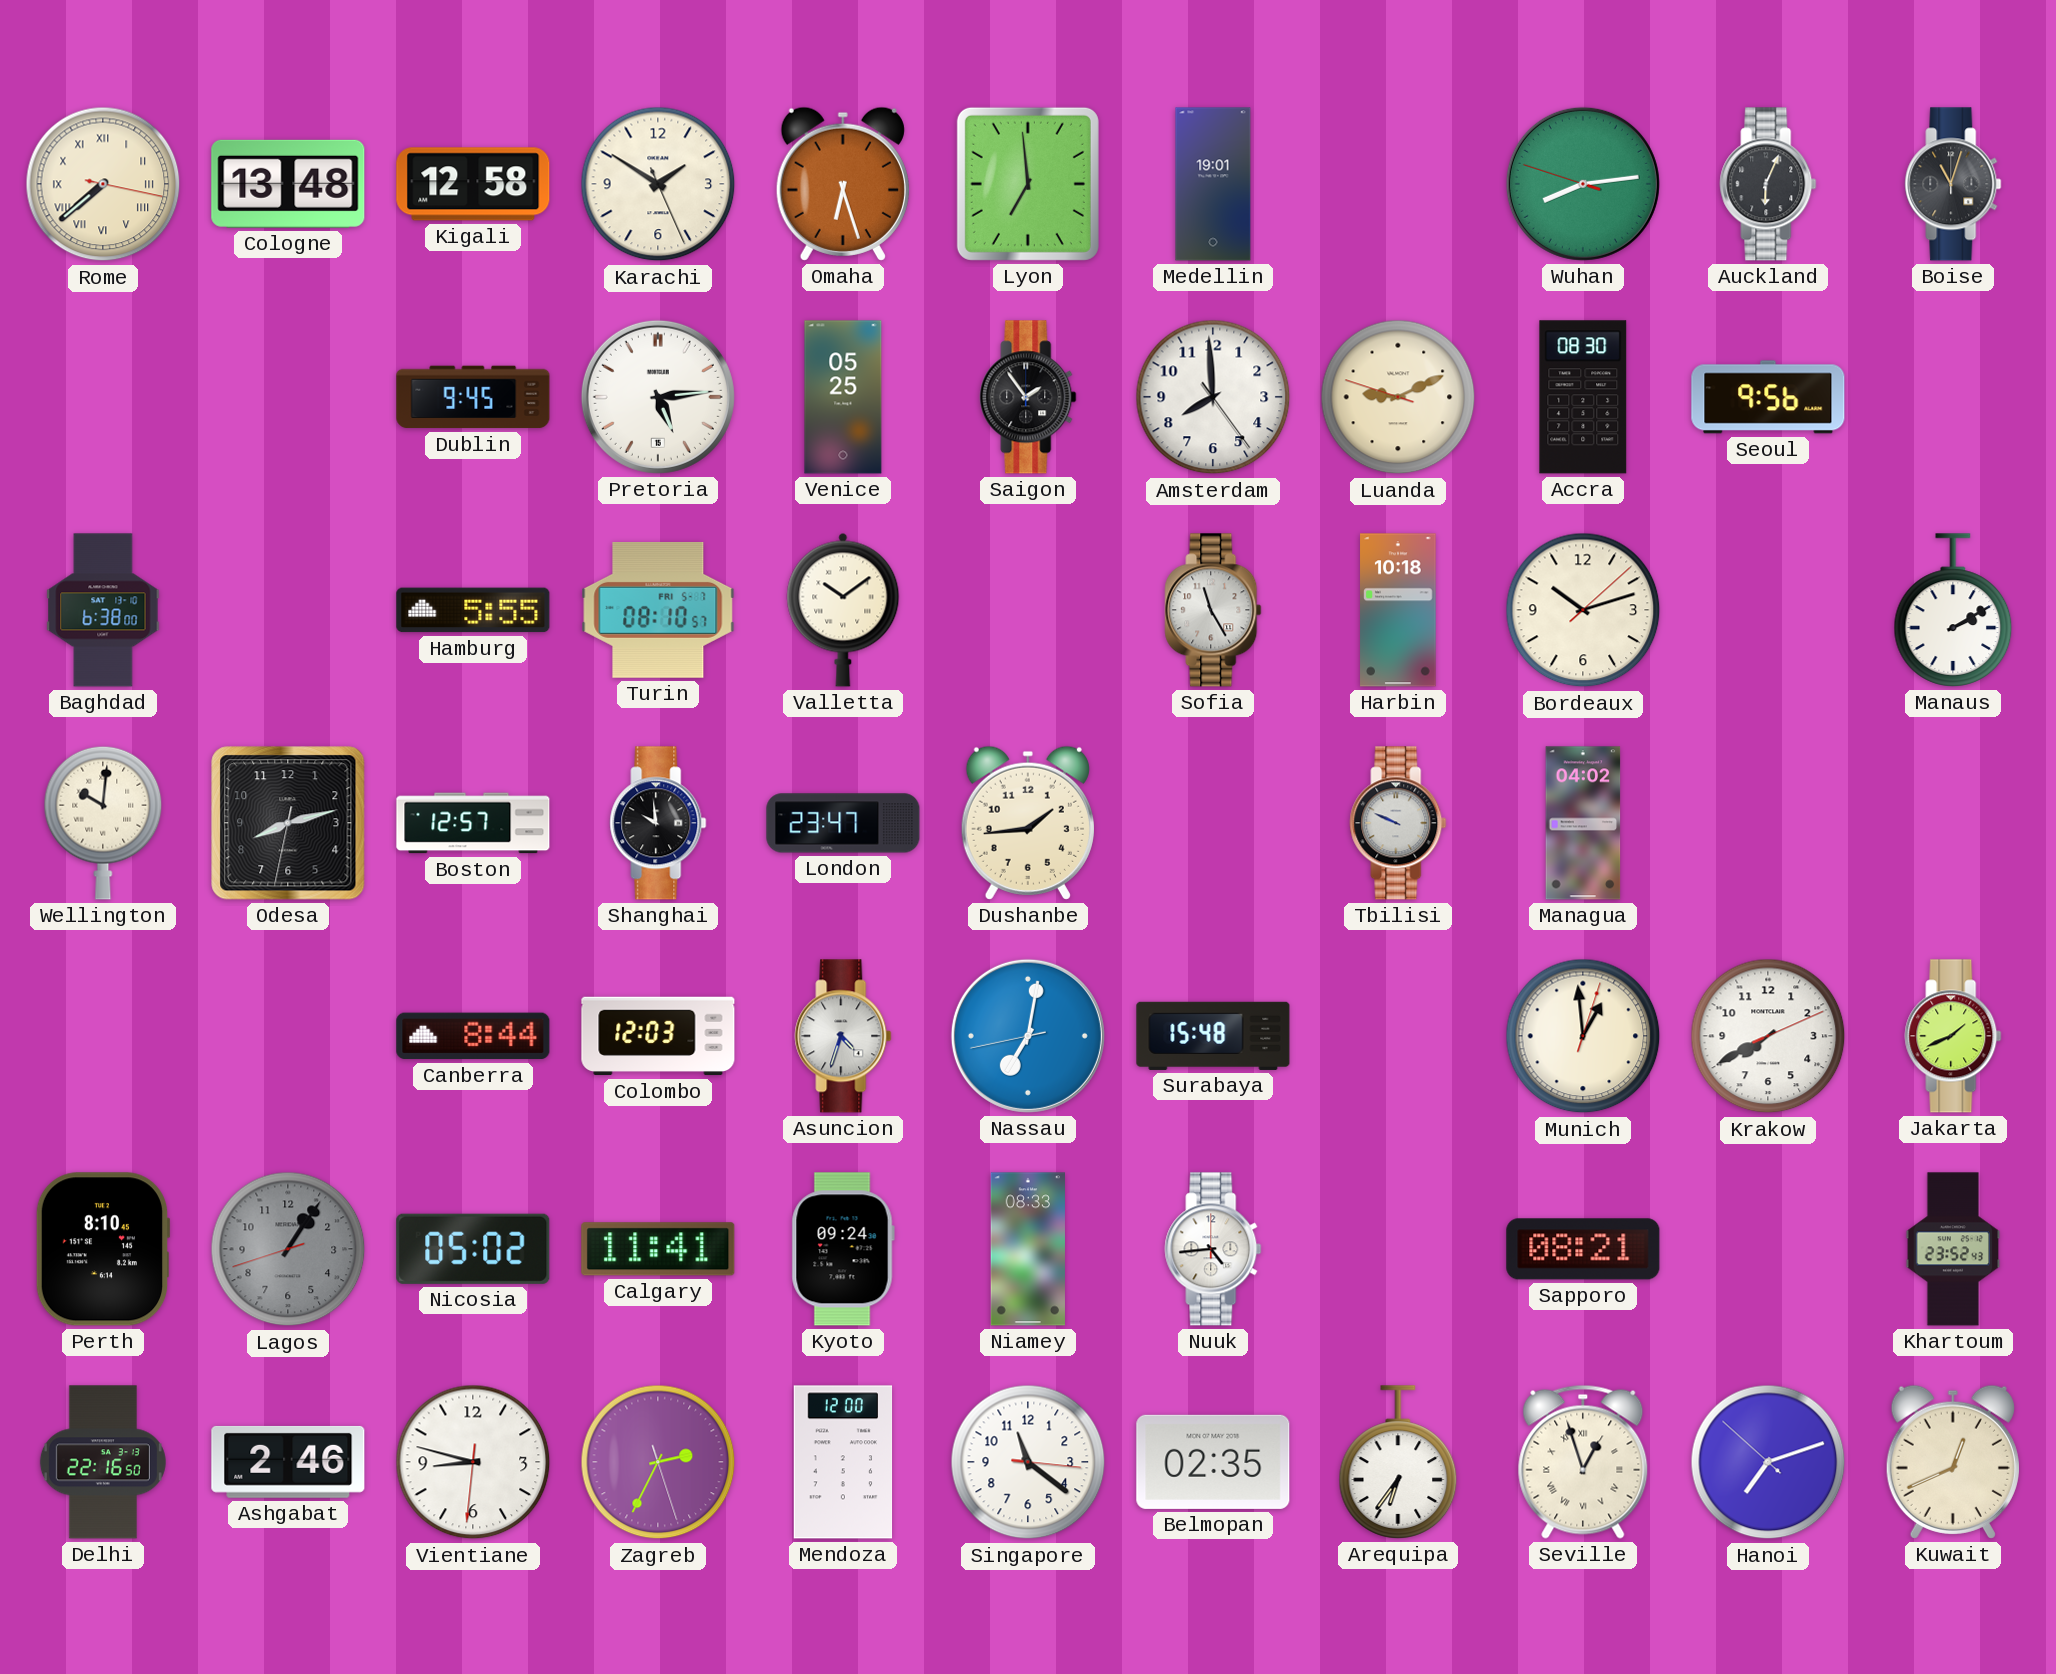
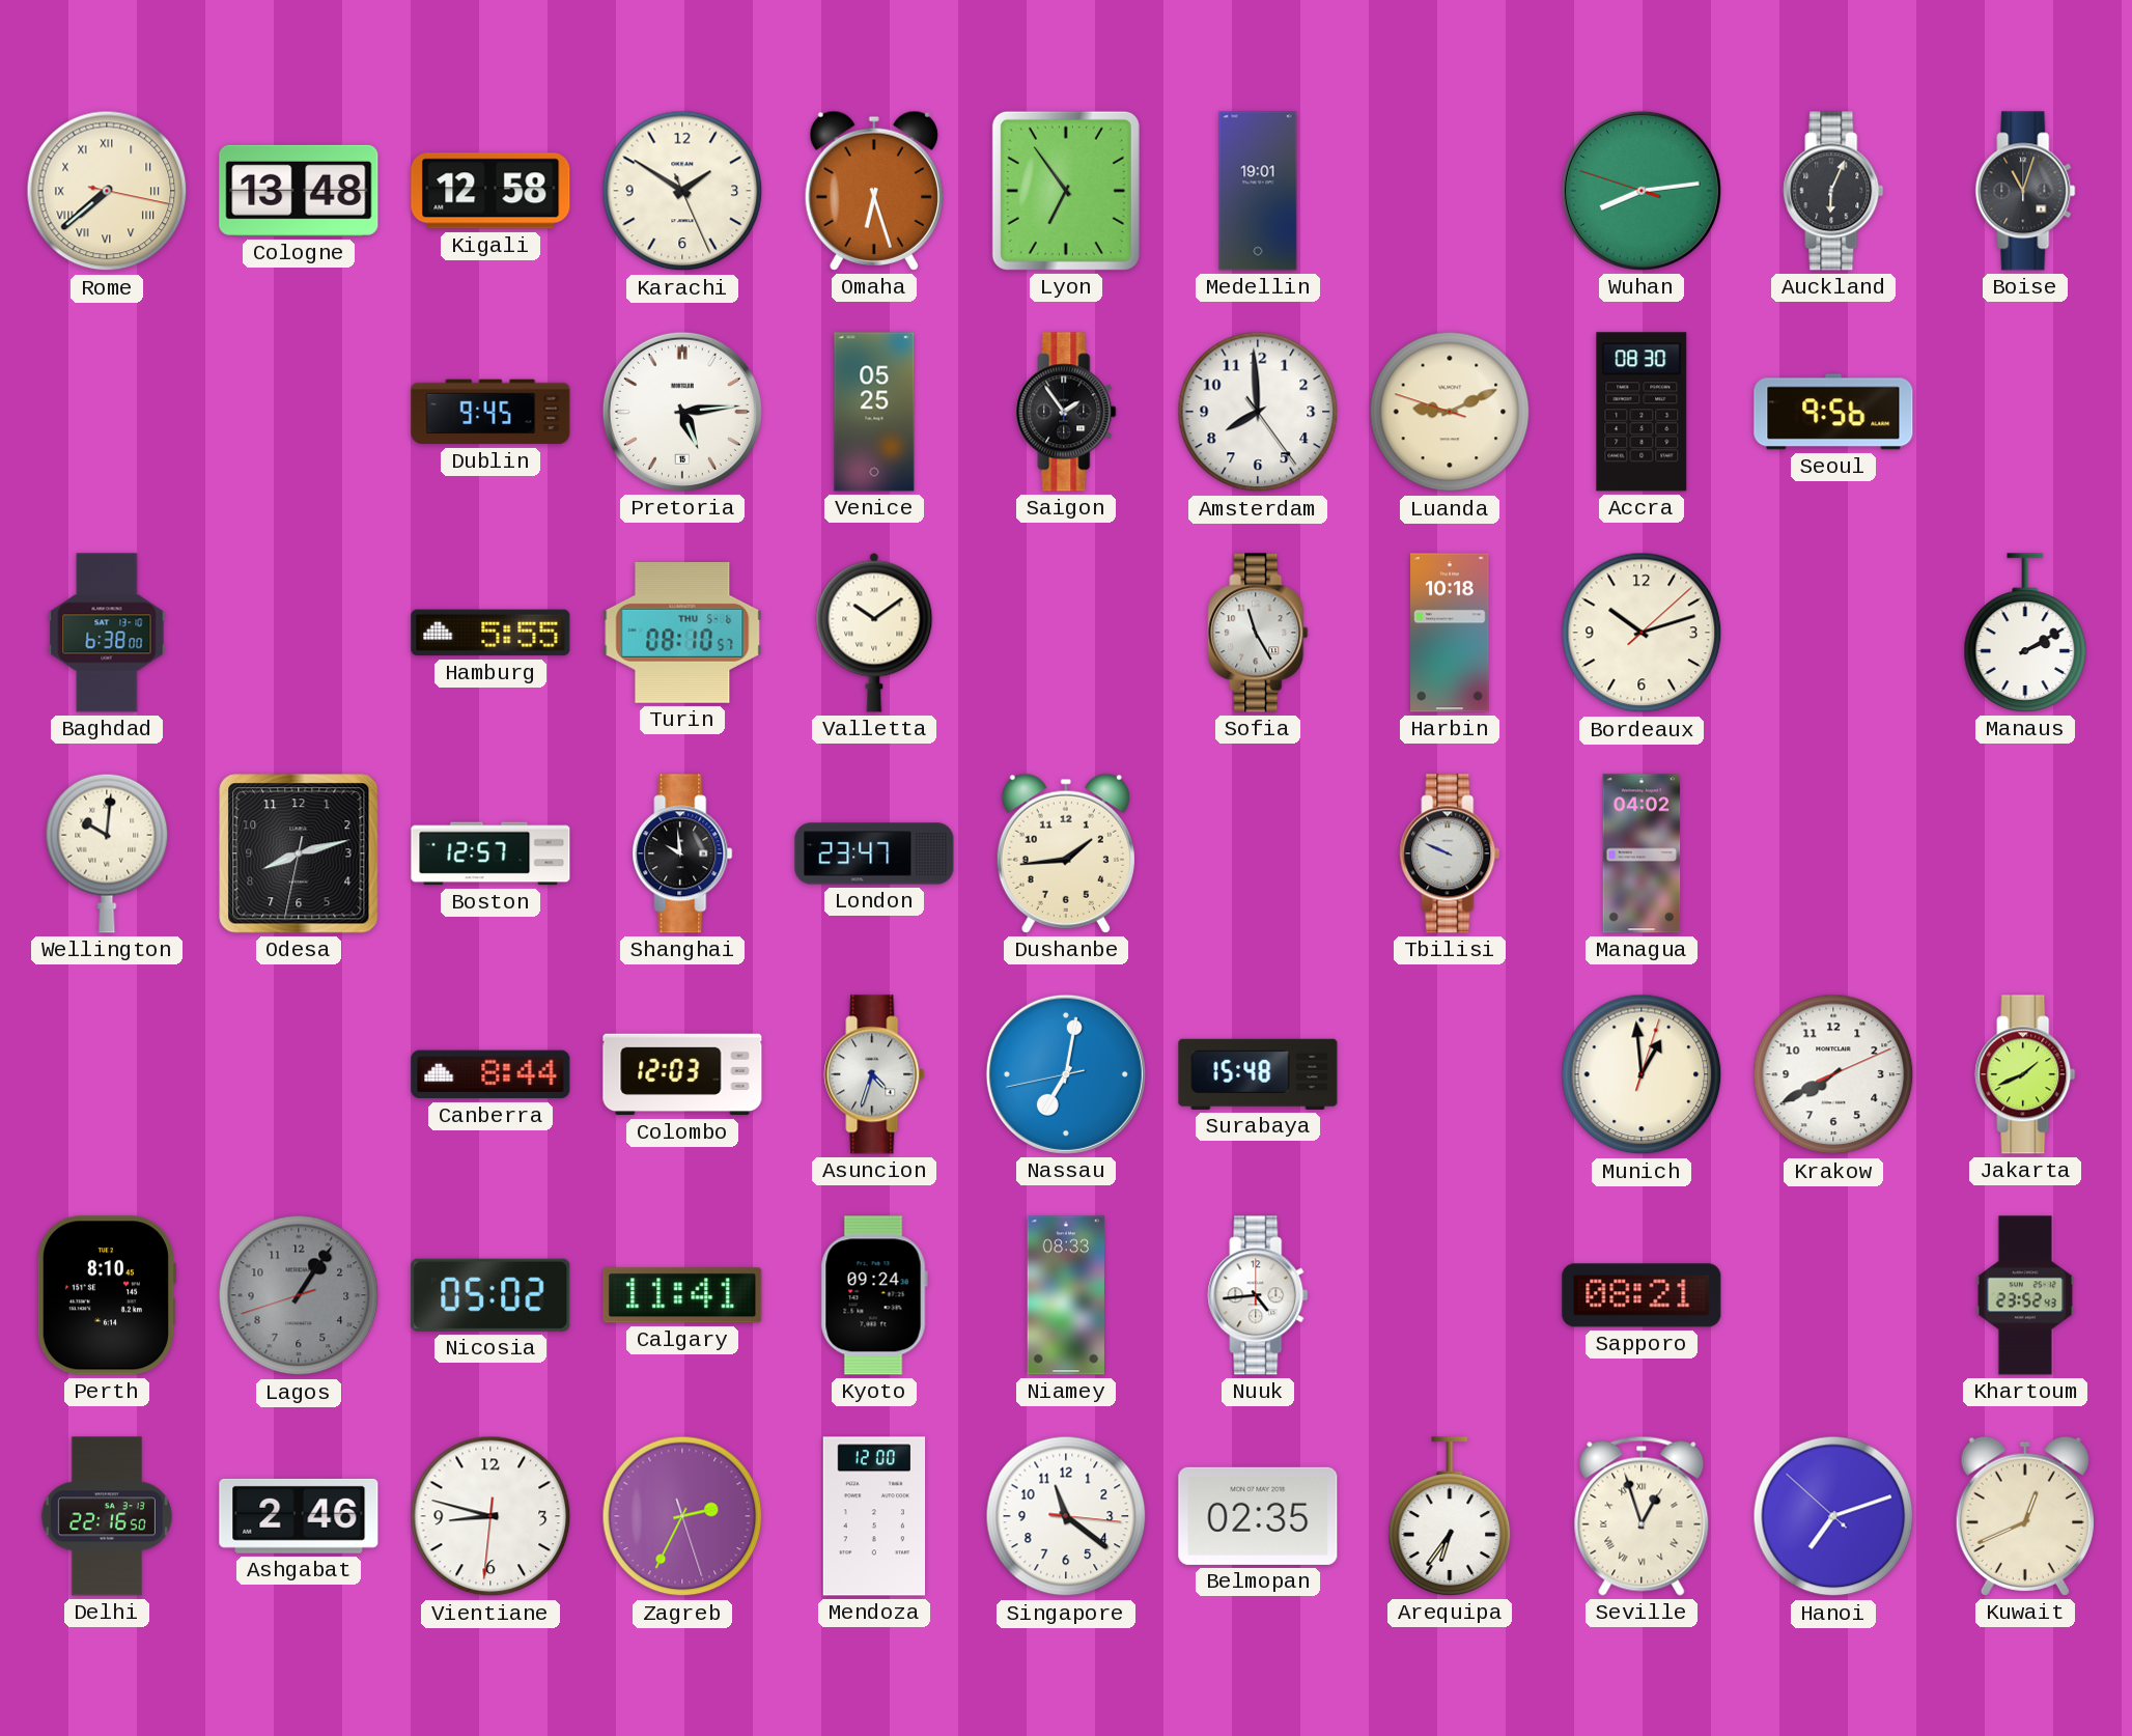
Lyon: 6:59 -> 6:54
Turin date: FRI 5-7 -> THU 5-6
